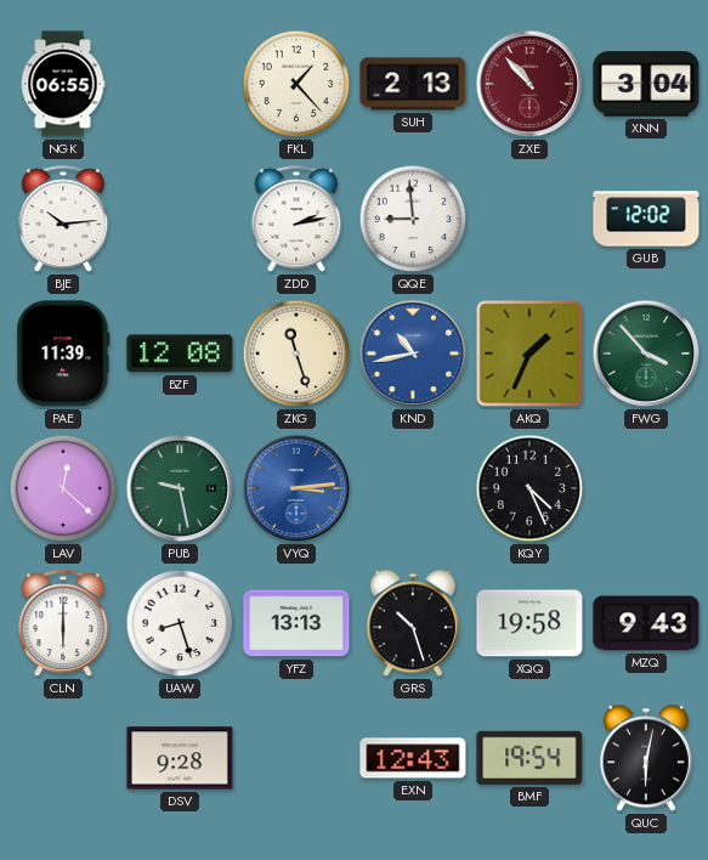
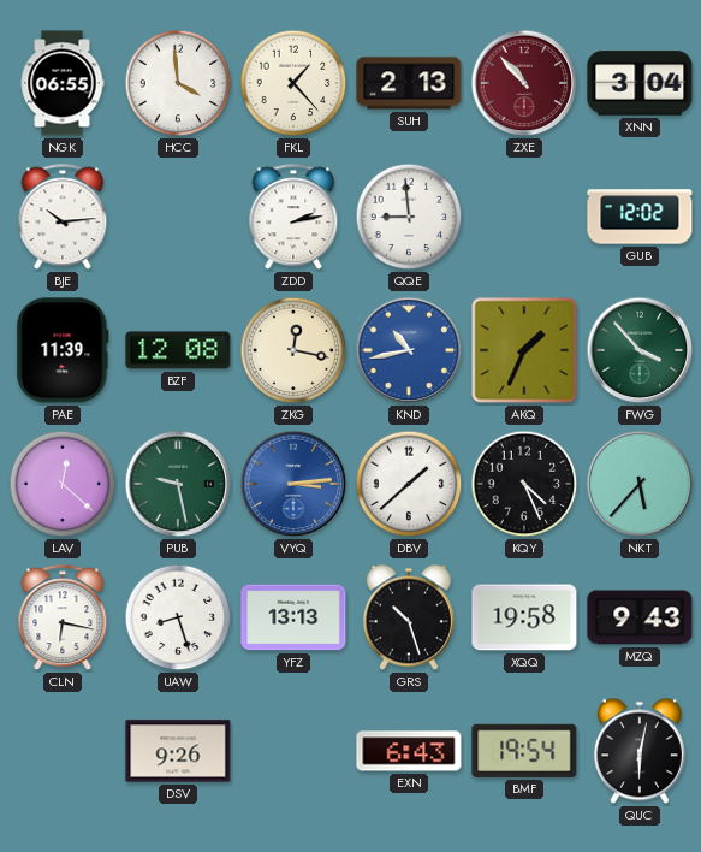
HCC: none -> 3:59
ZKG: 11:27 -> 12:17
DBV: none -> 1:38
NKT: none -> 5:37
CLN: 6:00 -> 6:17
DSV: 9:28 -> 9:26
EXN: 12:43 -> 6:43
